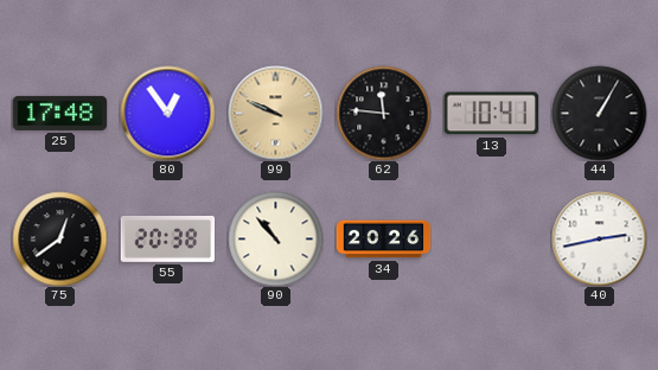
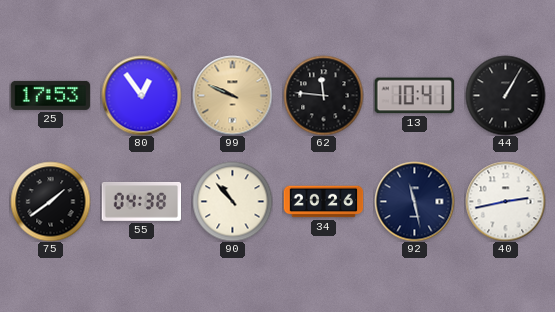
25: 17:48 -> 17:53
75: 12:39 -> 1:39
55: 20:38 -> 04:38
92: none -> 11:28
